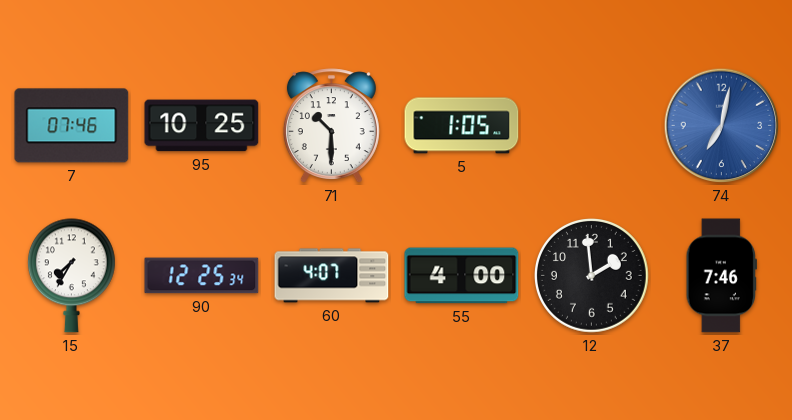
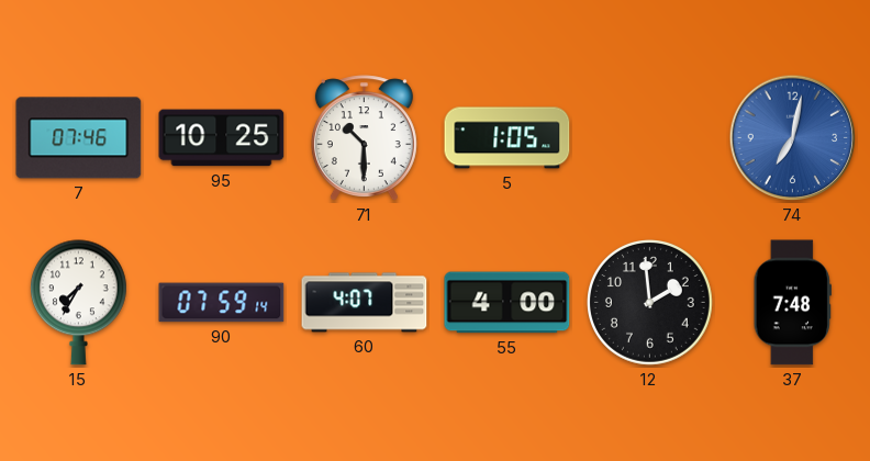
90: 12:25 -> 07:59
37: 7:46 -> 7:48
